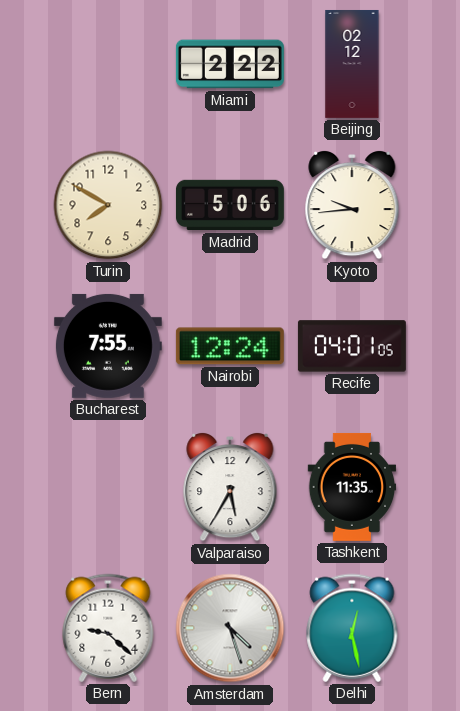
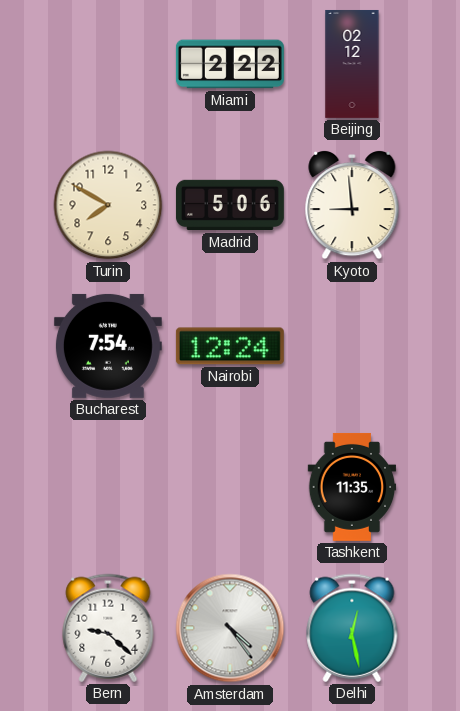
Kyoto: 9:44 -> 8:59
Bucharest: 7:55 -> 7:54
Recife: 04:01 -> none
Valparaiso: 5:35 -> none
Amsterdam: 4:27 -> 4:24
